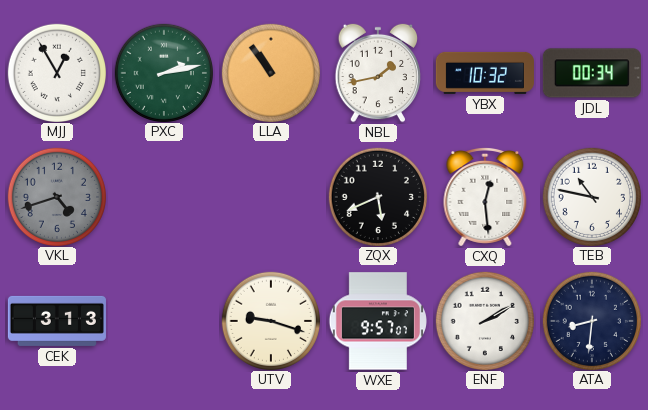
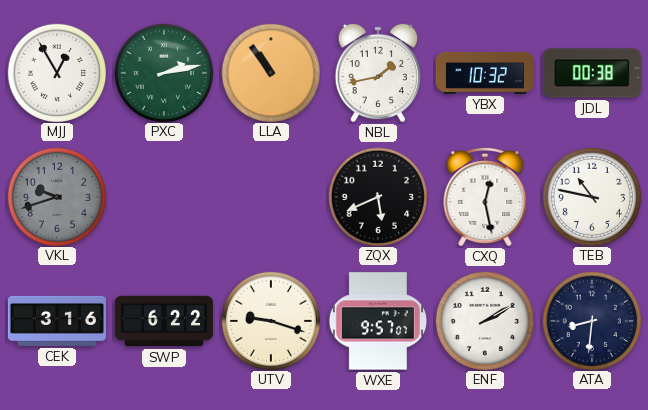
JDL: 00:34 -> 00:38
VKL: 4:42 -> 9:42
CXQ: 12:29 -> 12:28
CEK: 3:13 -> 3:16
SWP: none -> 6:22
